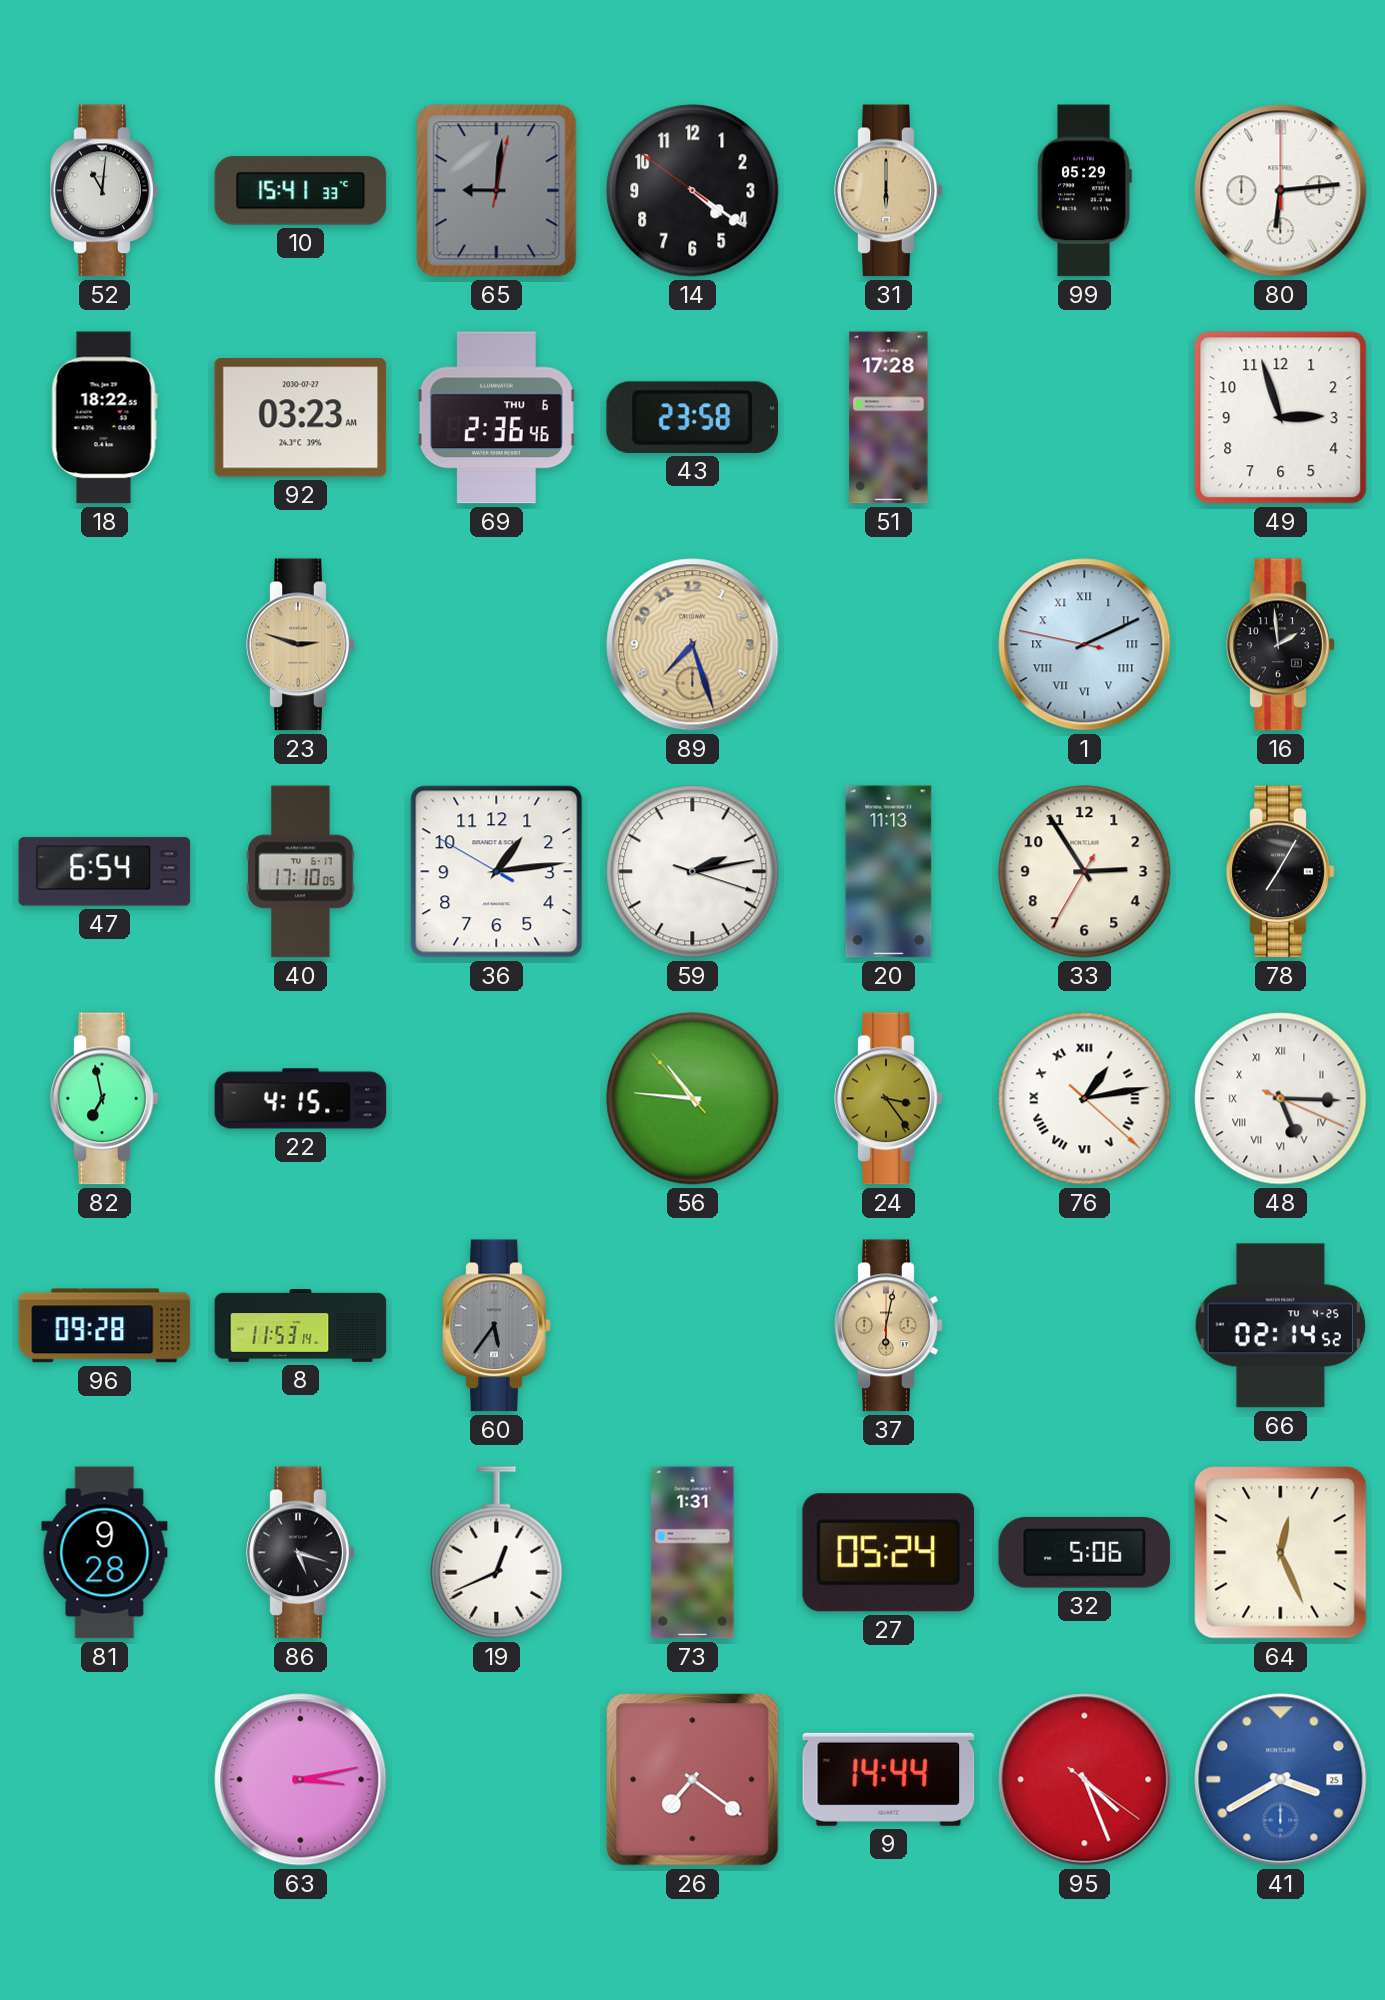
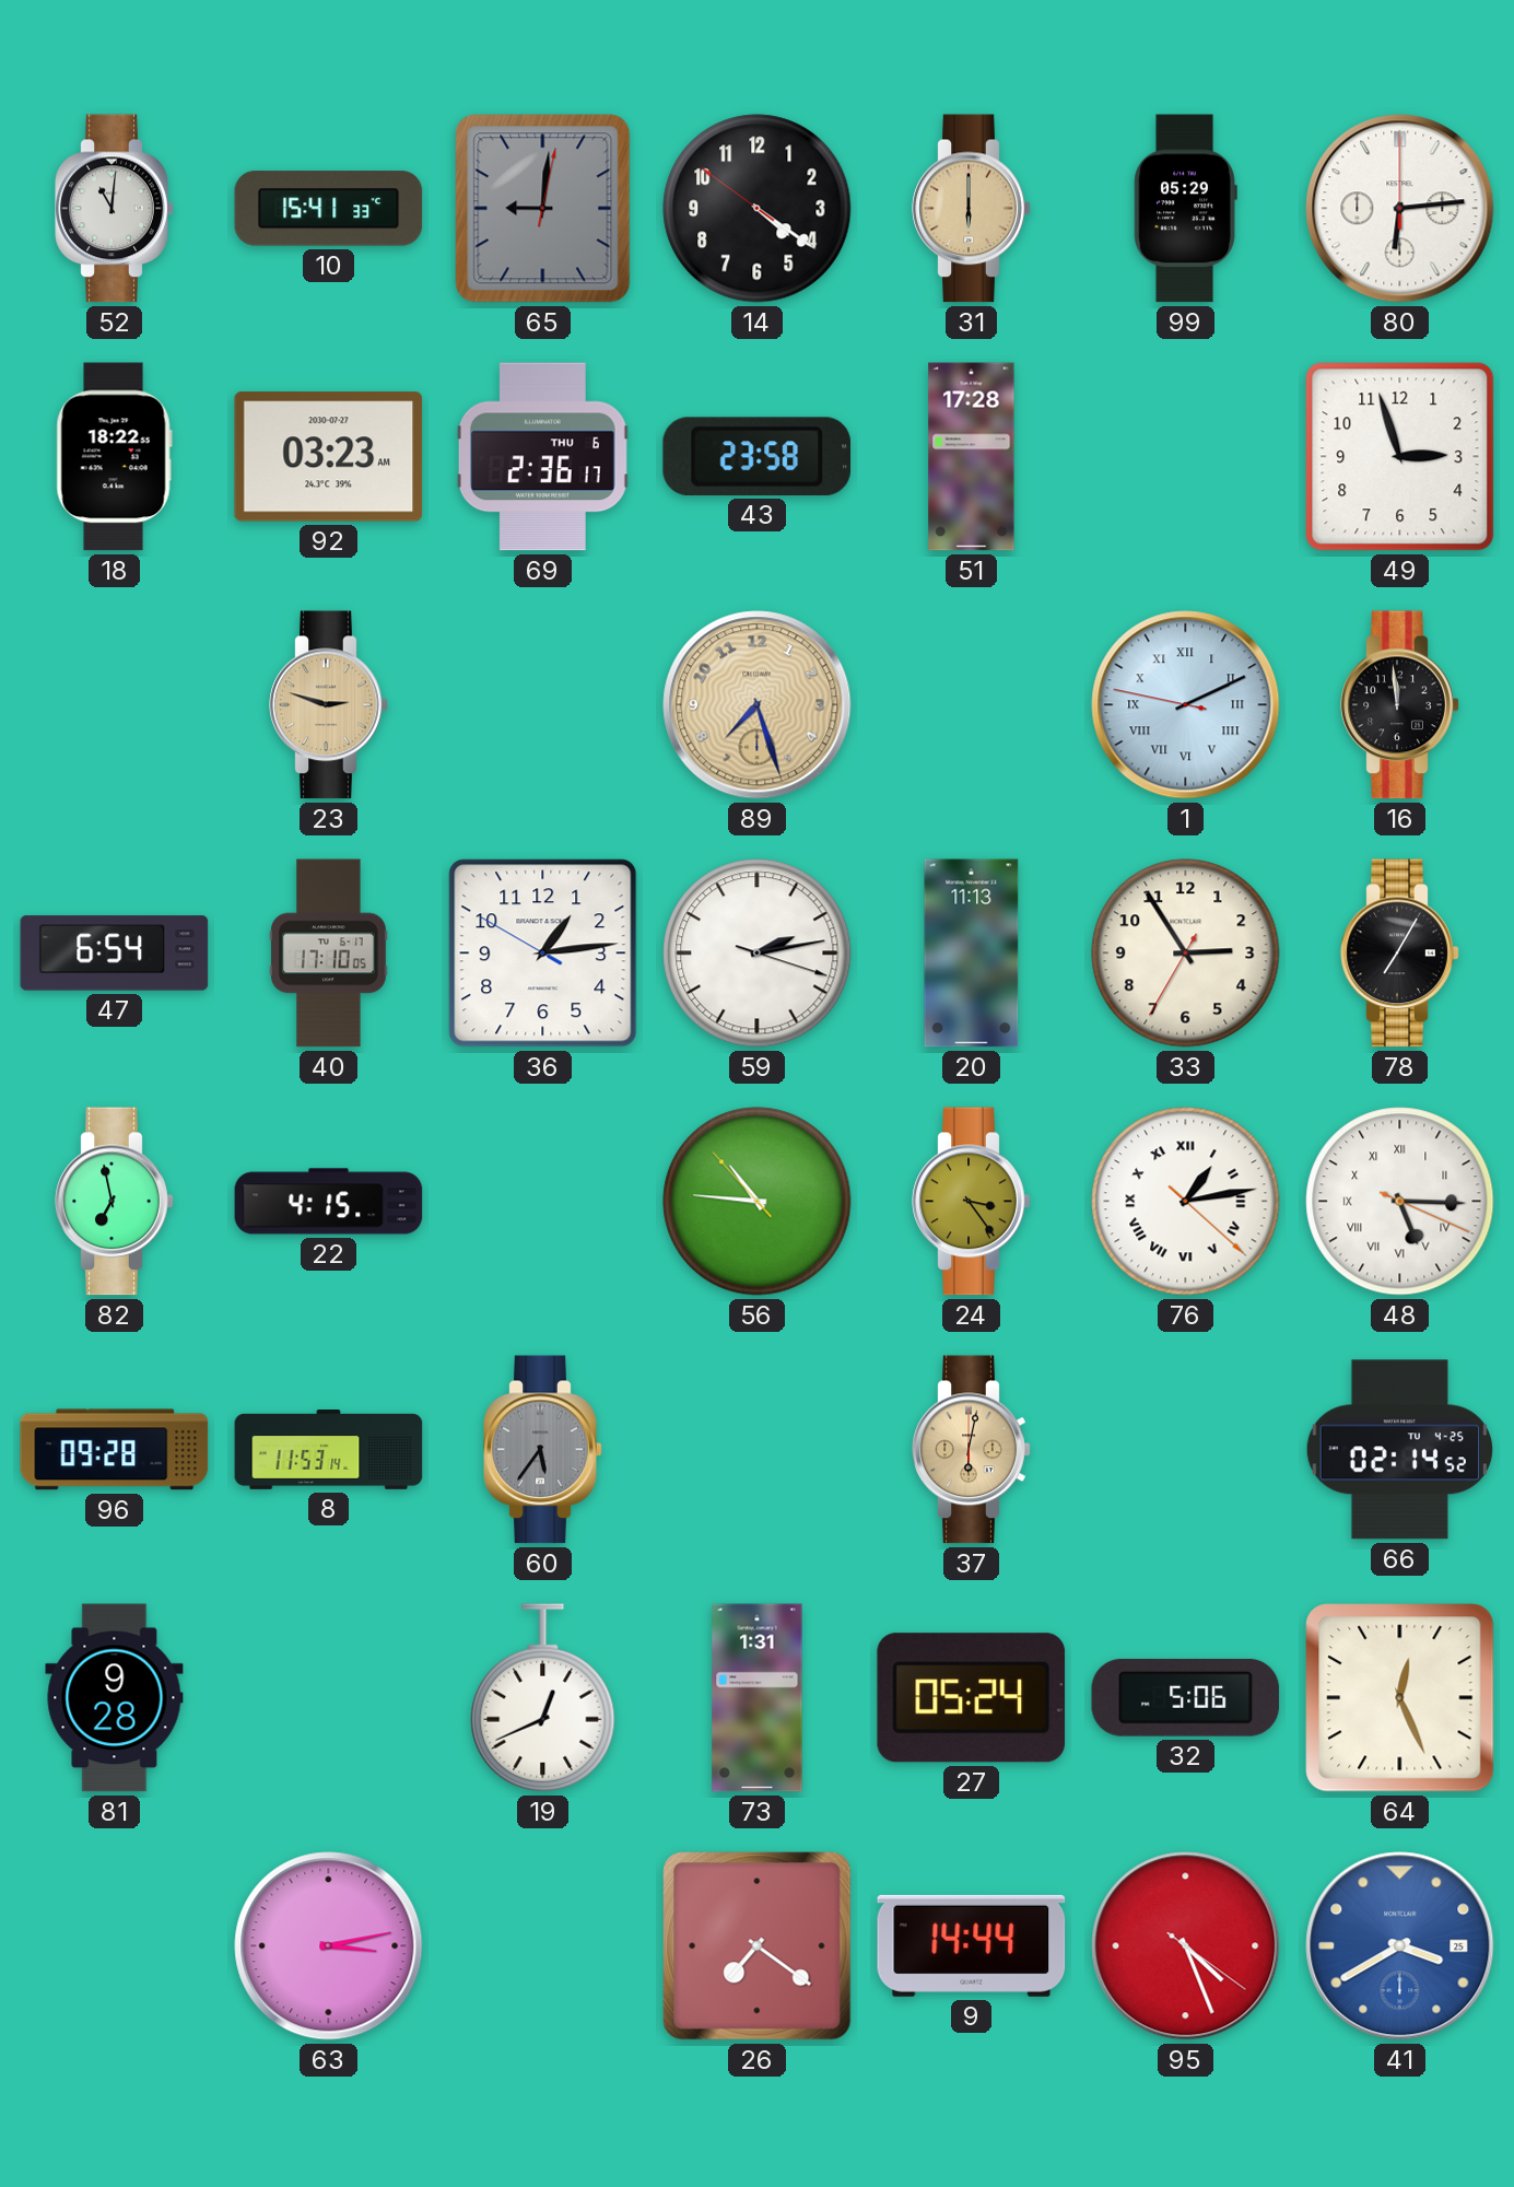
69: 2:36:46 -> 2:36:17
16: 1:59 -> 11:59
86: 5:18 -> none
